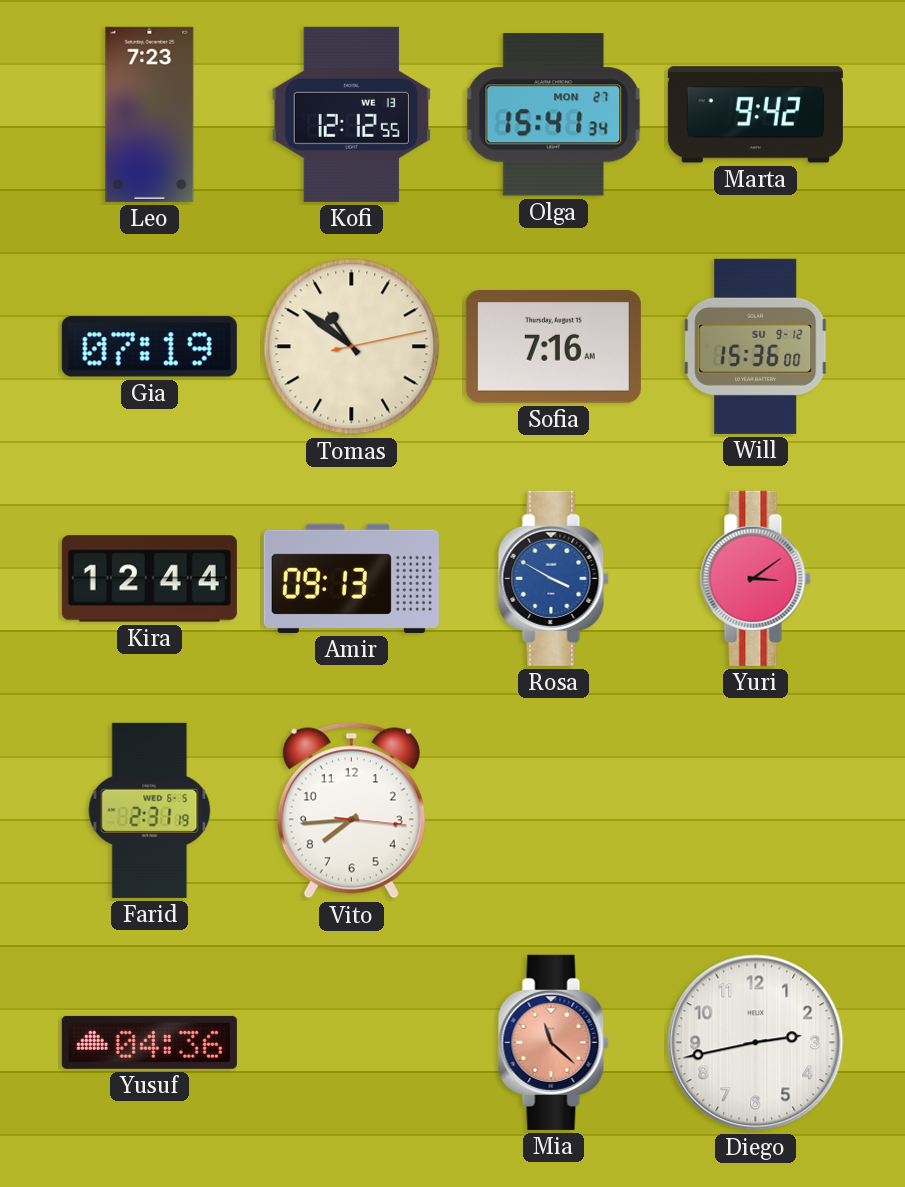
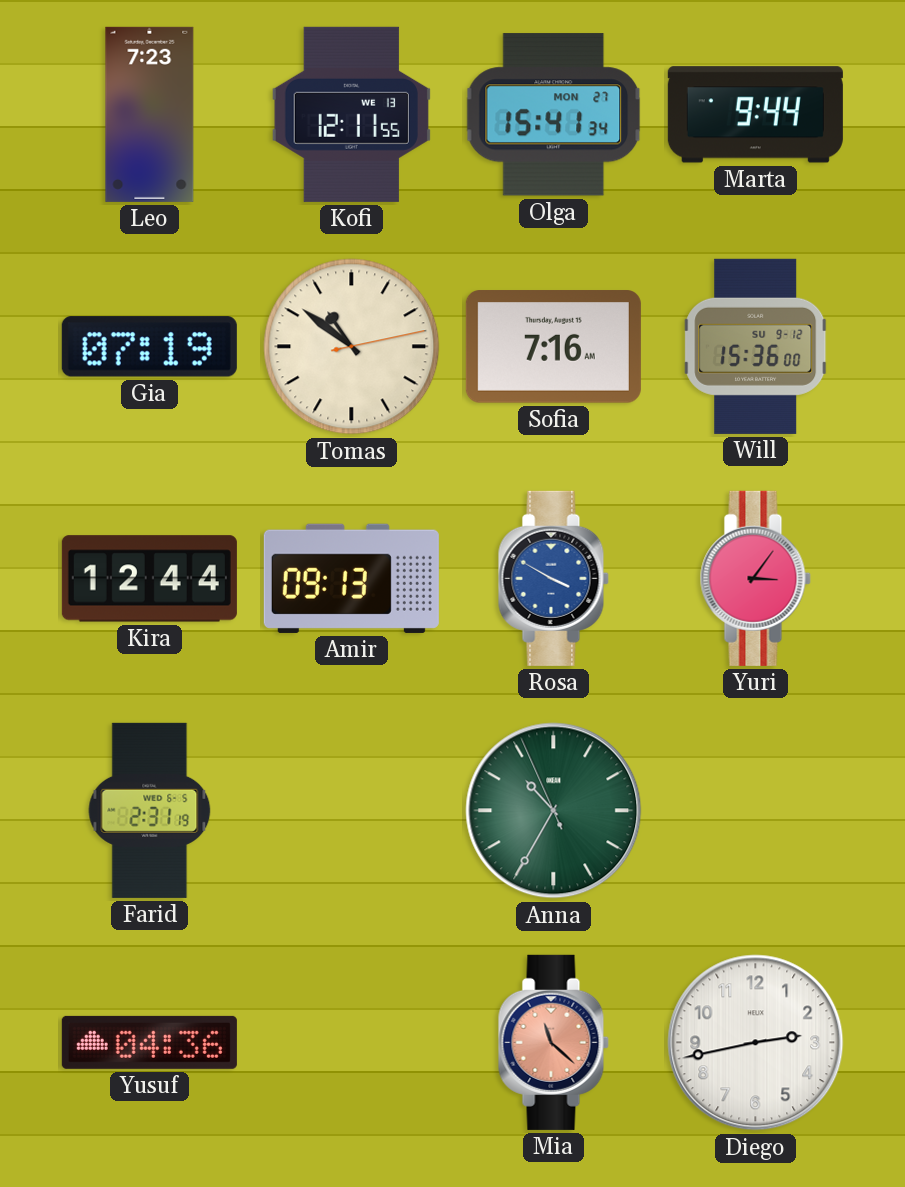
Kofi: 12:12 -> 12:11
Marta: 9:42 -> 9:44
Yuri: 3:09 -> 3:06
Vito: 7:44 -> none
Anna: none -> 10:34
